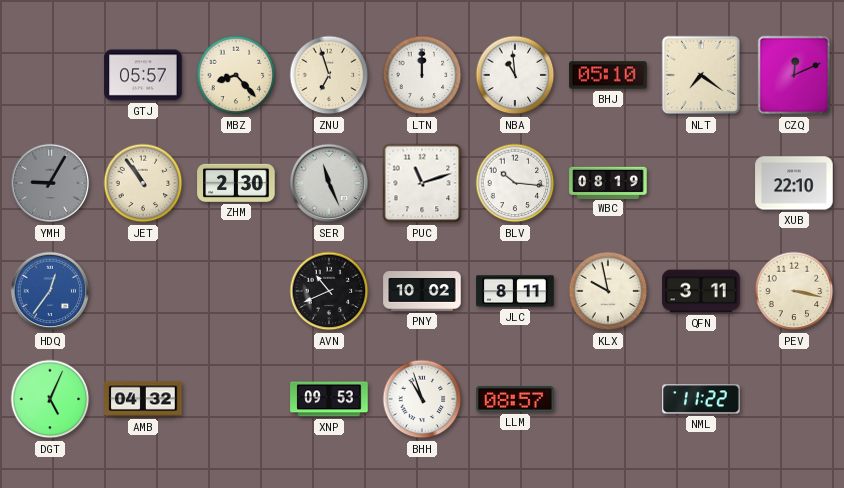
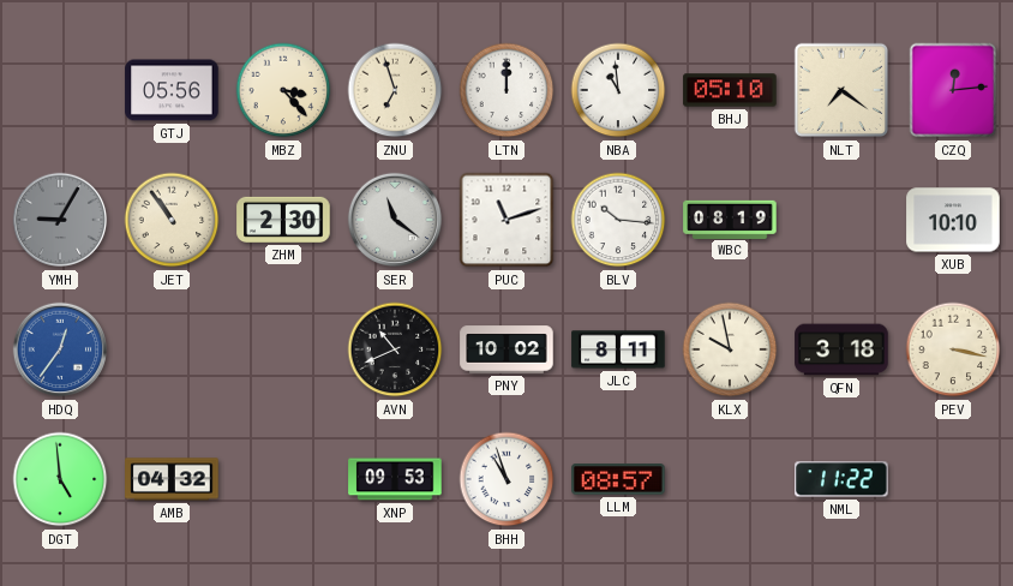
GTJ: 05:57 -> 05:56
MBZ: 8:23 -> 3:23
CZQ: 12:11 -> 12:14
SER: 11:26 -> 11:21
XUB: 22:10 -> 10:10
QFN: 3:11 -> 3:18
DGT: 5:04 -> 4:59
